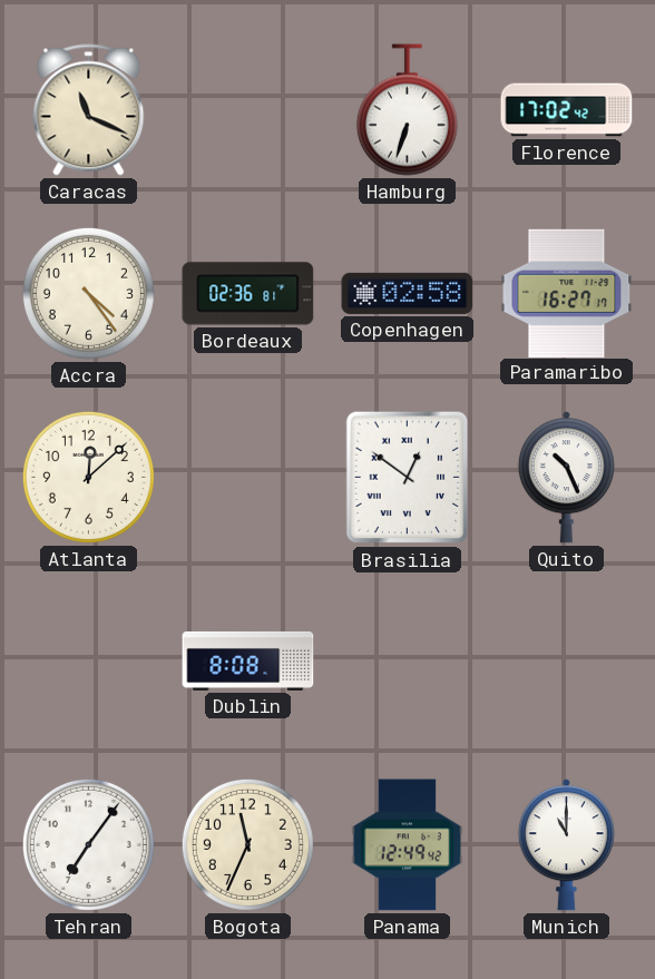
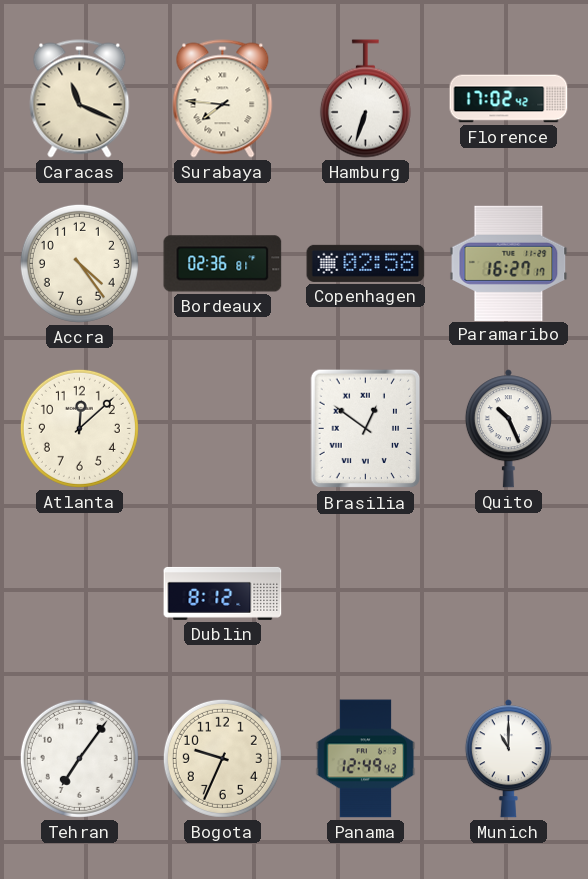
Surabaya: none -> 7:46
Dublin: 8:08 -> 8:12
Bogota: 11:34 -> 9:34
